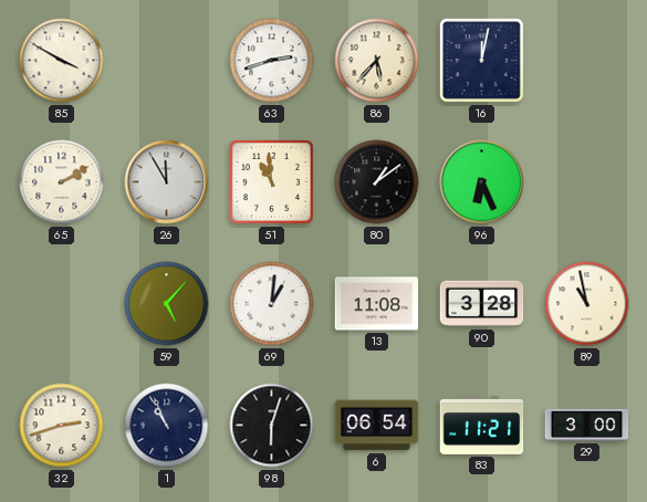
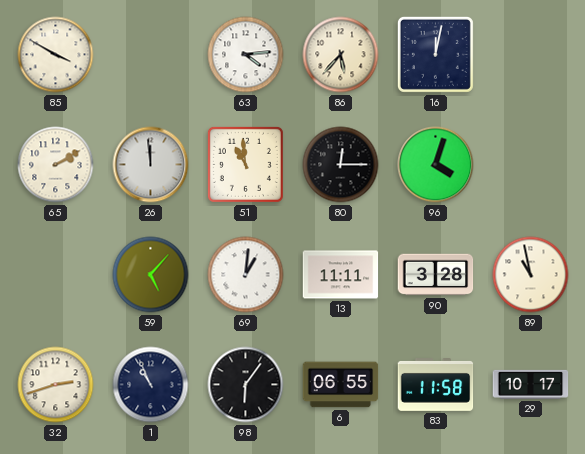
63: 2:42 -> 4:14
26: 11:55 -> 11:59
80: 1:09 -> 12:15
96: 6:26 -> 4:03
13: 11:08 -> 11:11
98: 6:03 -> 6:06
6: 06:54 -> 06:55
83: 11:21 -> 11:58
29: 3:00 -> 10:17
